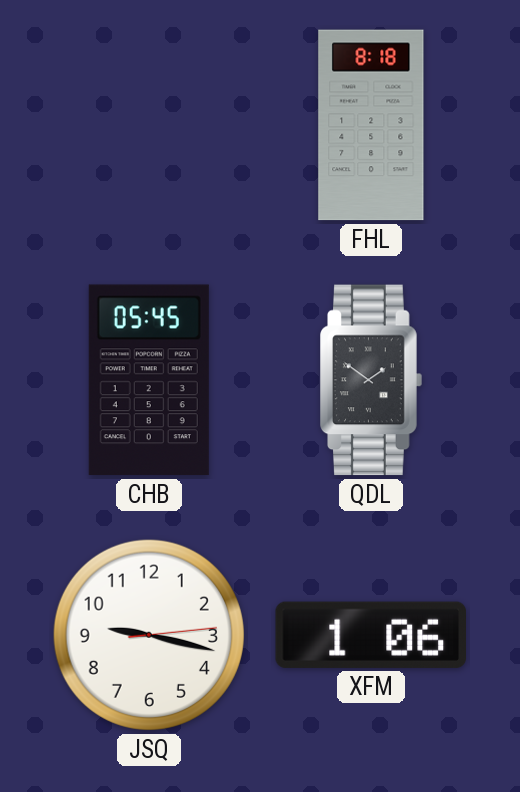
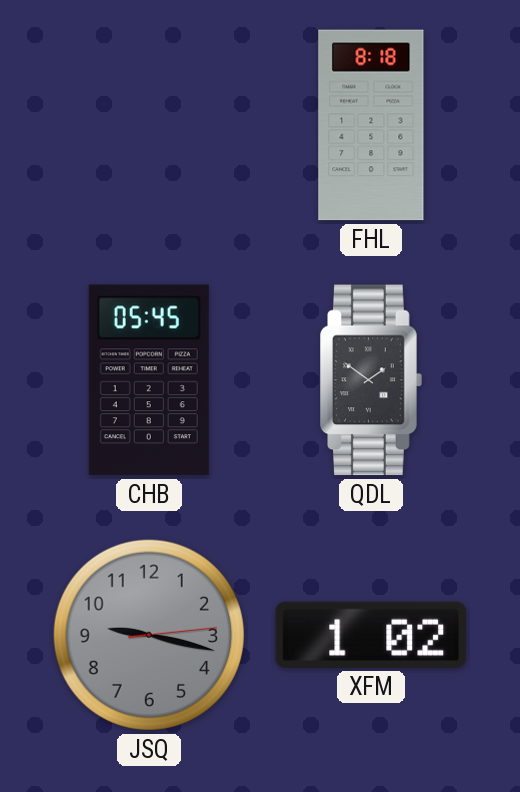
JSQ dial: white -> grey
XFM: 1:06 -> 1:02
